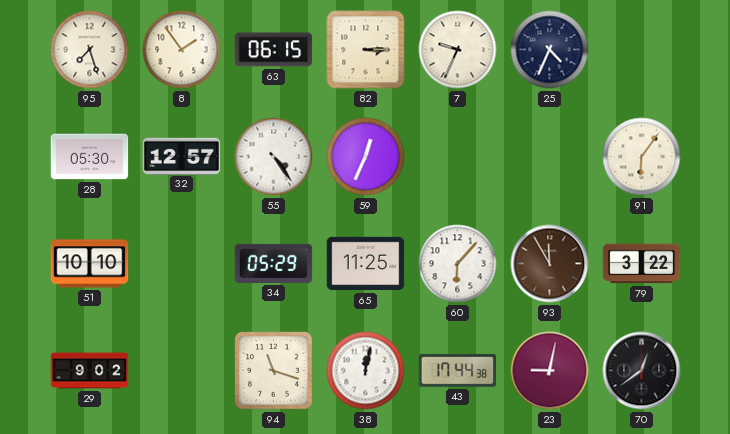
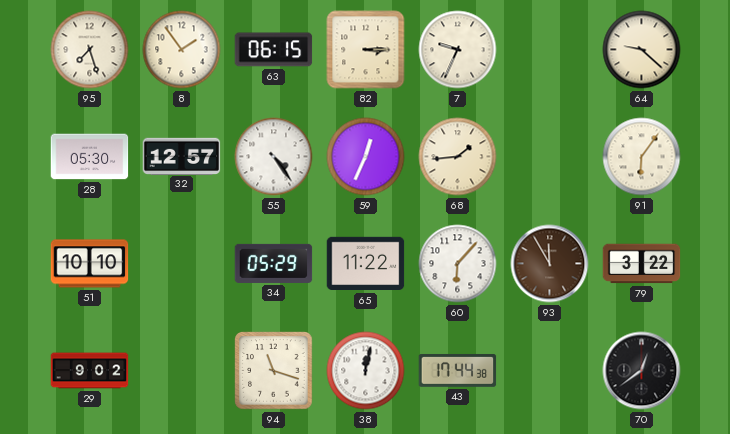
25: 4:34 -> none
64: none -> 9:22
68: none -> 1:44
65: 11:25 -> 11:22
23: 9:02 -> none
